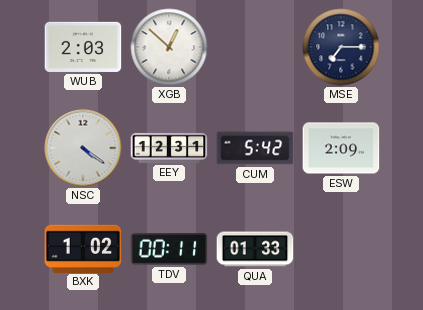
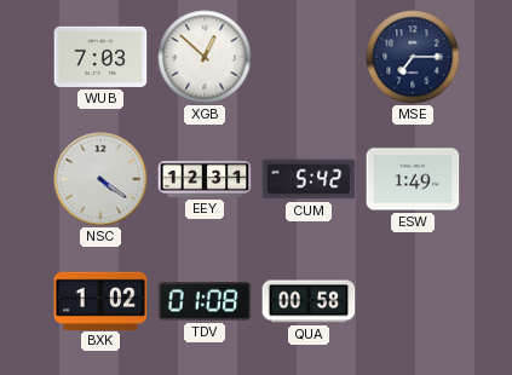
WUB: 2:03 -> 7:03
ESW: 2:09 -> 1:49
TDV: 00:11 -> 01:08
QUA: 01:33 -> 00:58
